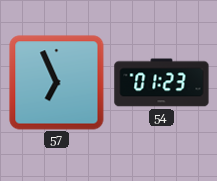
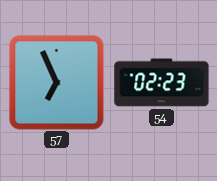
54: 01:23 -> 02:23
